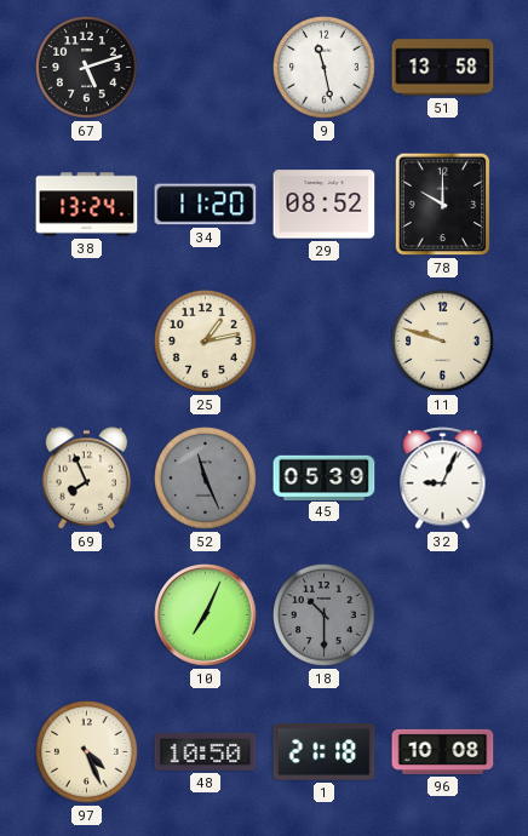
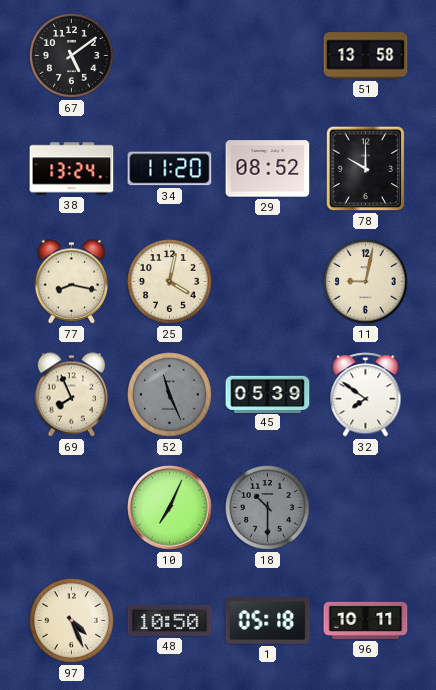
67: 5:12 -> 5:09
9: 11:28 -> none
77: none -> 8:17
25: 1:13 -> 4:02
11: 9:48 -> 9:02
32: 9:04 -> 7:51
1: 21:18 -> 05:18
96: 10:08 -> 10:11
